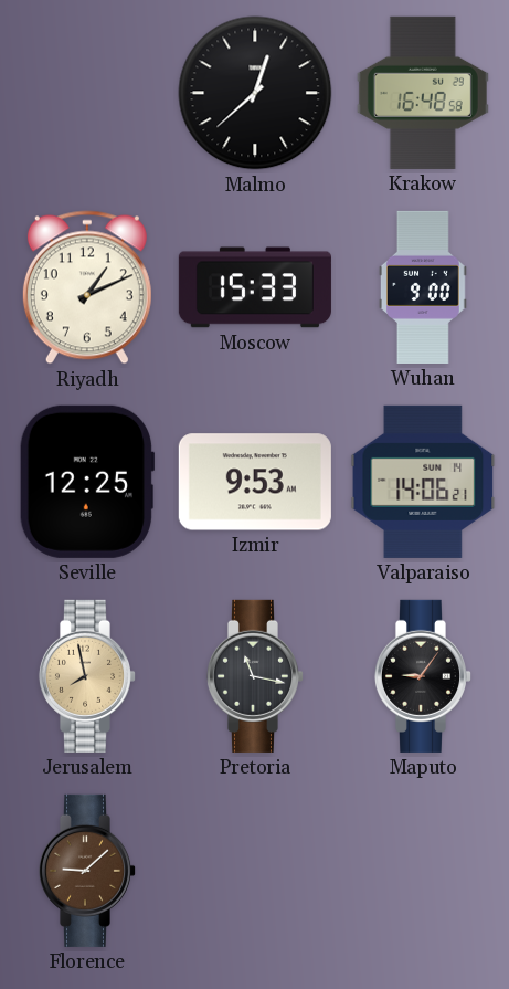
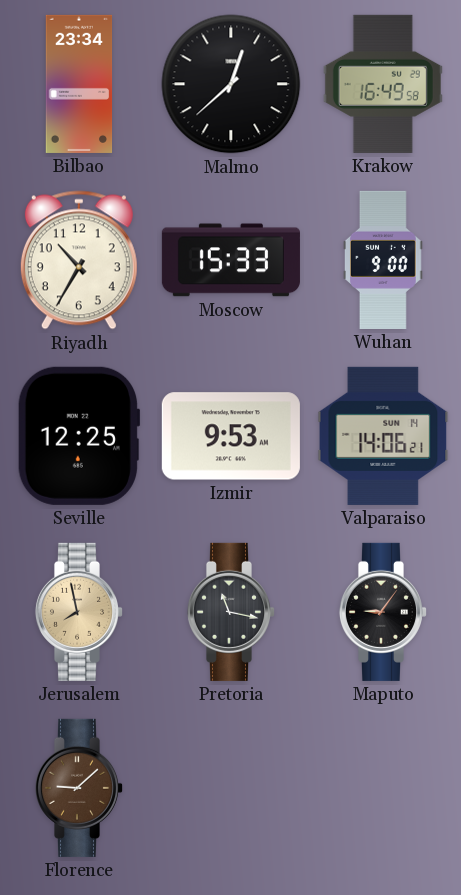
Bilbao: none -> 23:34
Krakow: 16:48 -> 16:49
Riyadh: 1:11 -> 10:35
